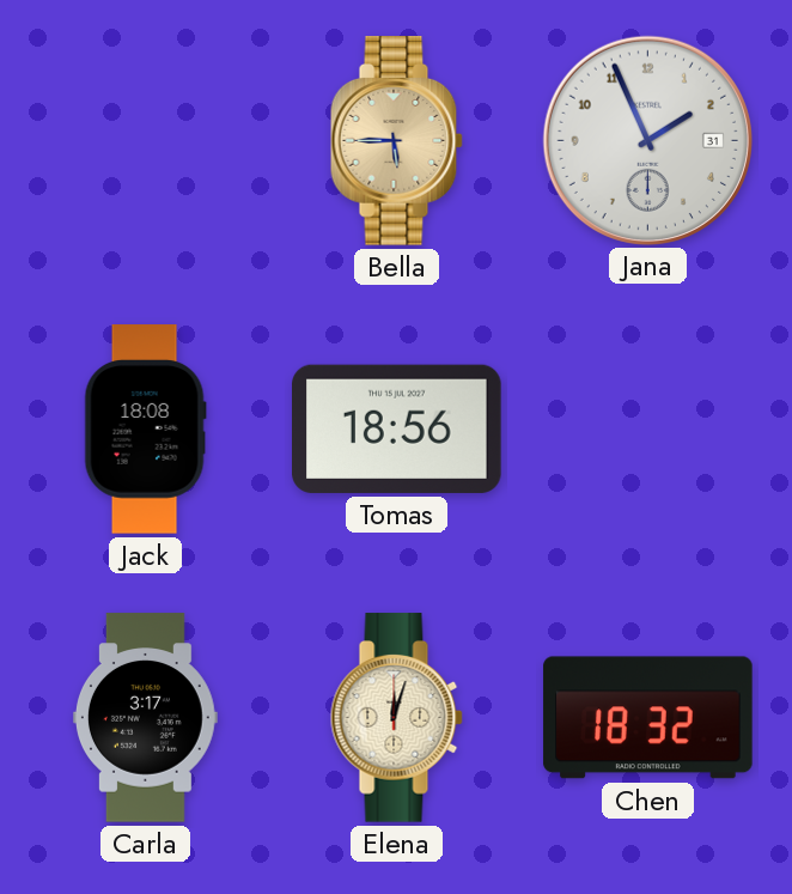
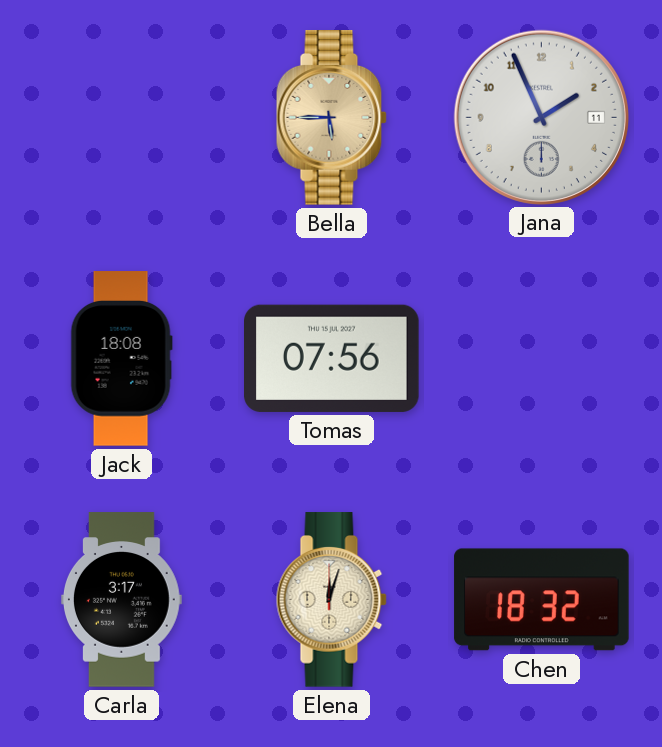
Jana date: 31 -> 11
Tomas: 18:56 -> 07:56
